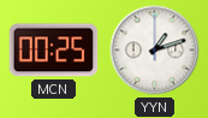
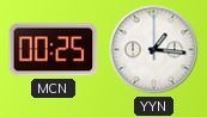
YYN: 1:12 -> 1:16
